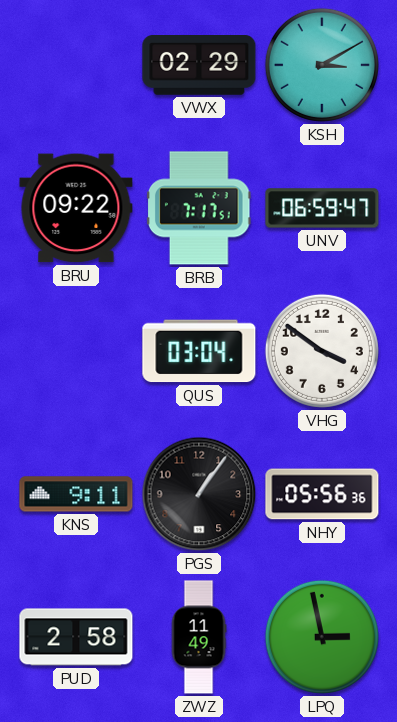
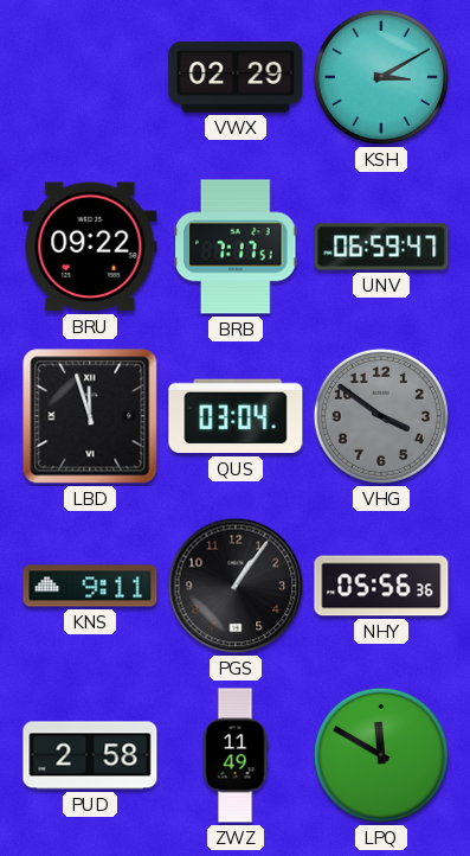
LBD: none -> 11:57
VHG dial: white -> grey
LPQ: 2:58 -> 11:50
